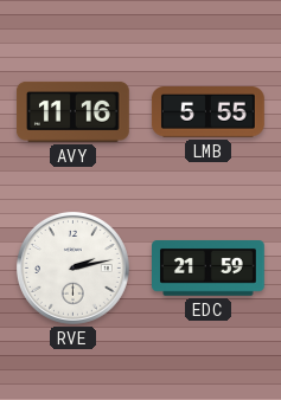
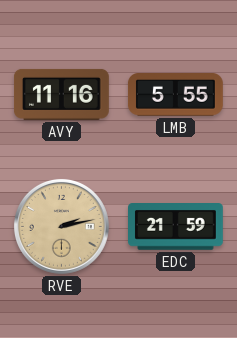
RVE dial: white -> champagne
